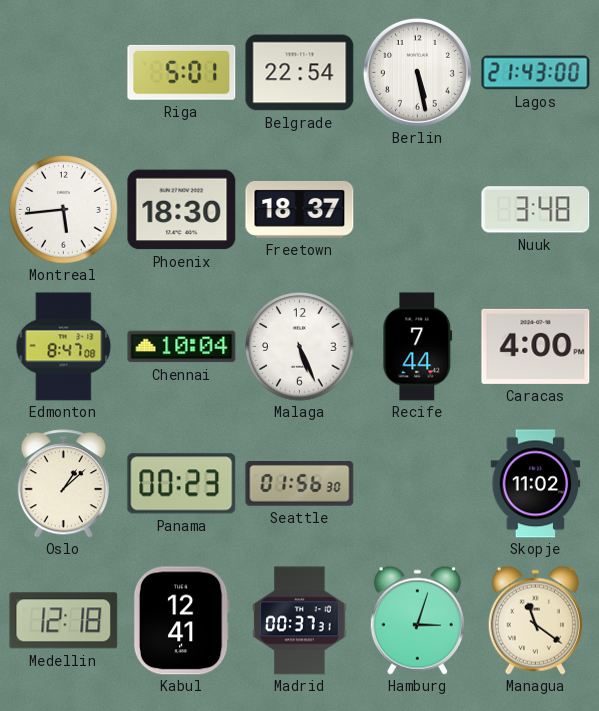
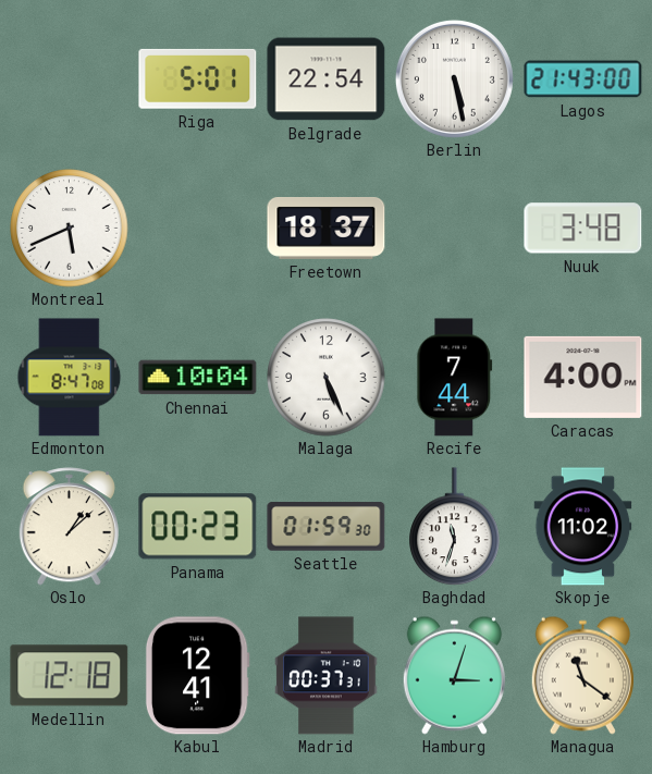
Montreal: 5:44 -> 5:41
Phoenix: 18:30 -> none
Seattle: 01:56 -> 01:59
Baghdad: none -> 11:33
